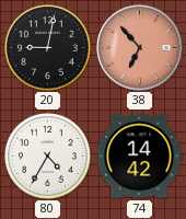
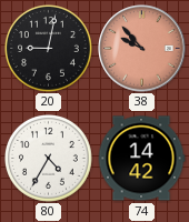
38: 6:53 -> 9:53
